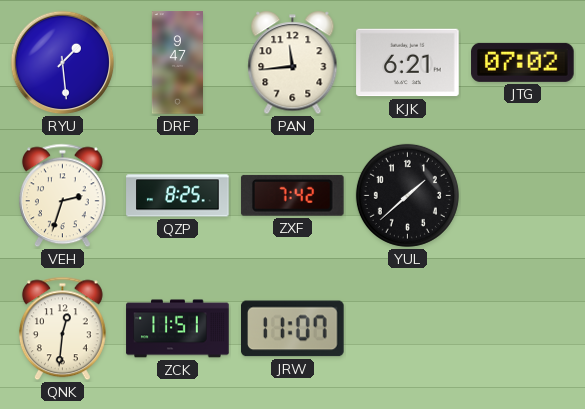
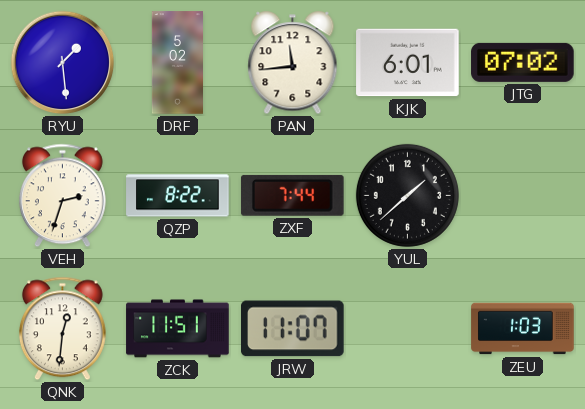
DRF: 9:47 -> 5:02
KJK: 6:21 -> 6:01
QZP: 8:25 -> 8:22
ZXF: 7:42 -> 7:44
ZEU: none -> 1:03
